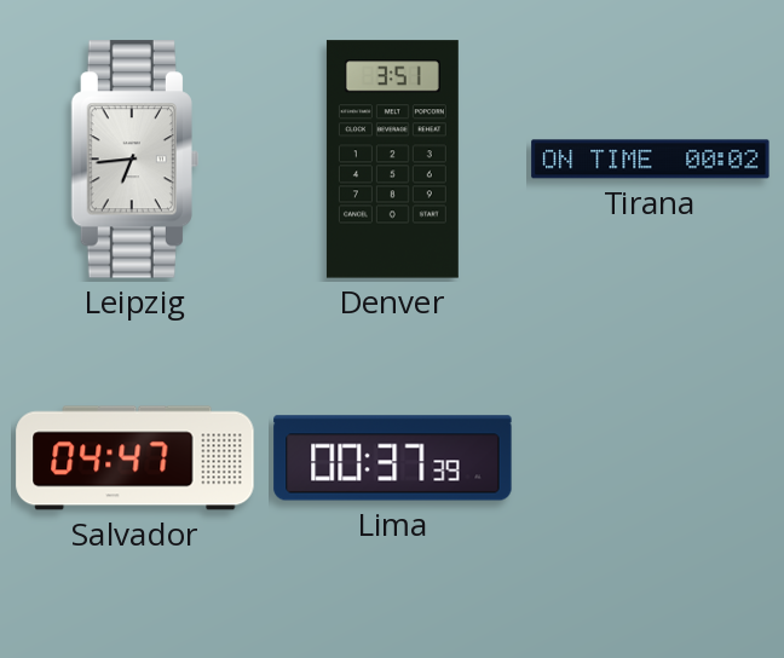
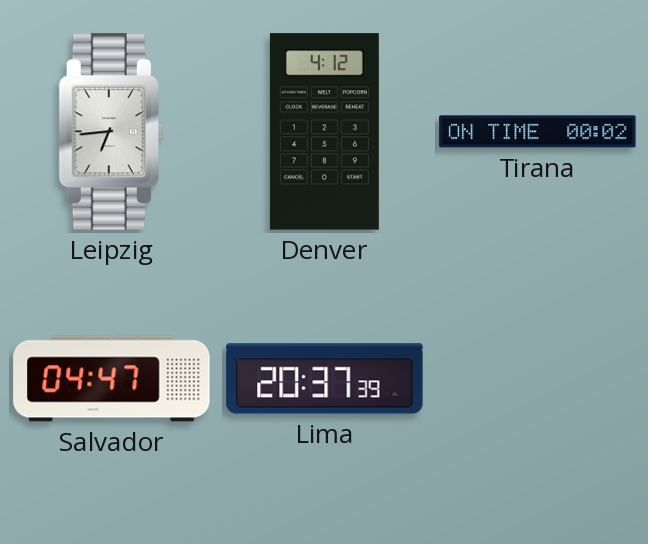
Denver: 3:51 -> 4:12
Lima: 00:37 -> 20:37
